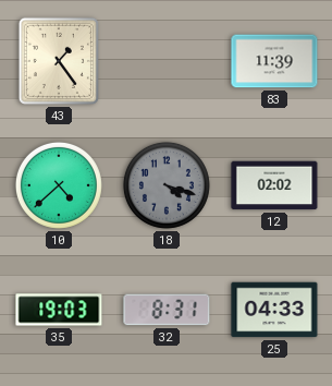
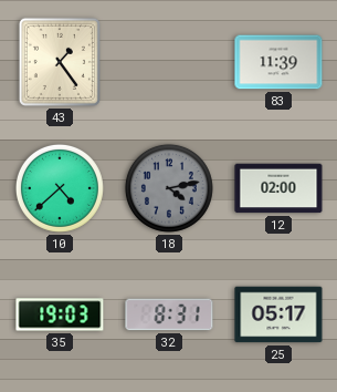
18: 4:18 -> 4:13
12: 02:02 -> 02:00
25: 04:33 -> 05:17
